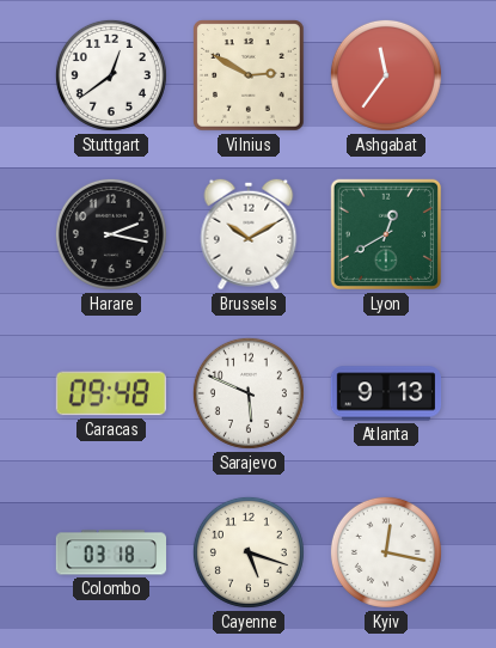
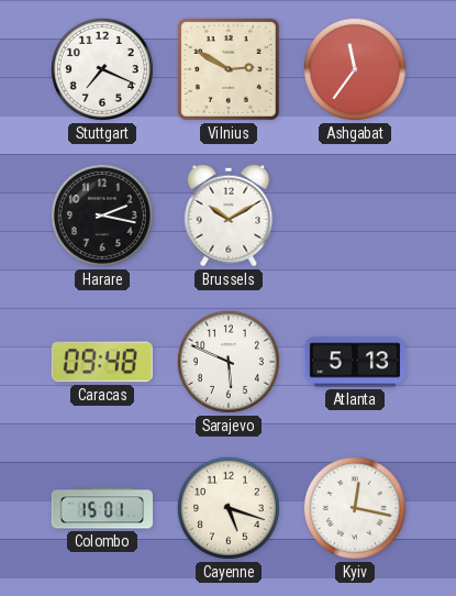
Stuttgart: 12:39 -> 7:19
Lyon: 12:40 -> none
Atlanta: 9:13 -> 5:13
Colombo: 03:18 -> 15:01
